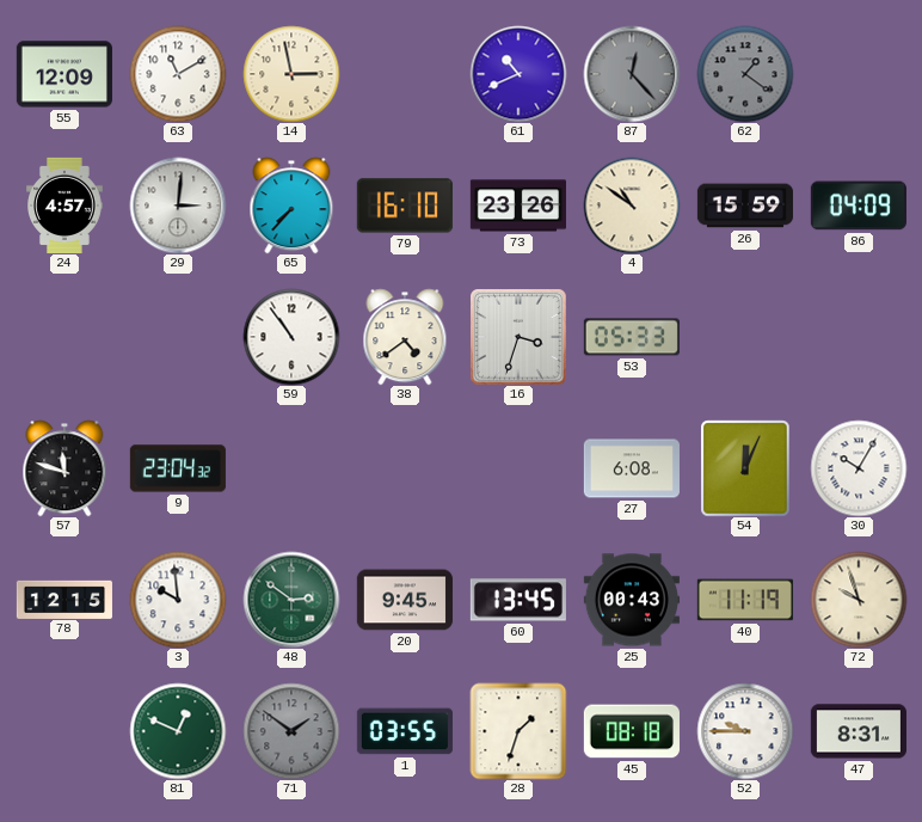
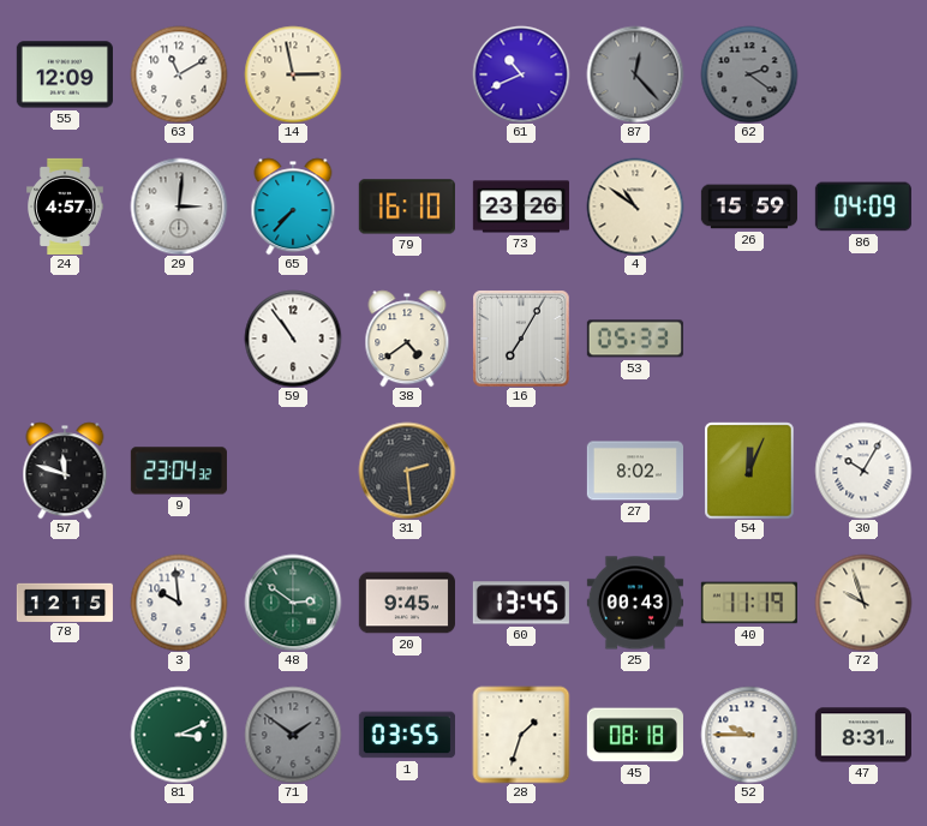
62: 1:21 -> 2:21
16: 3:33 -> 7:05
31: none -> 2:29
27: 6:08 -> 8:02
81: 12:49 -> 3:11
